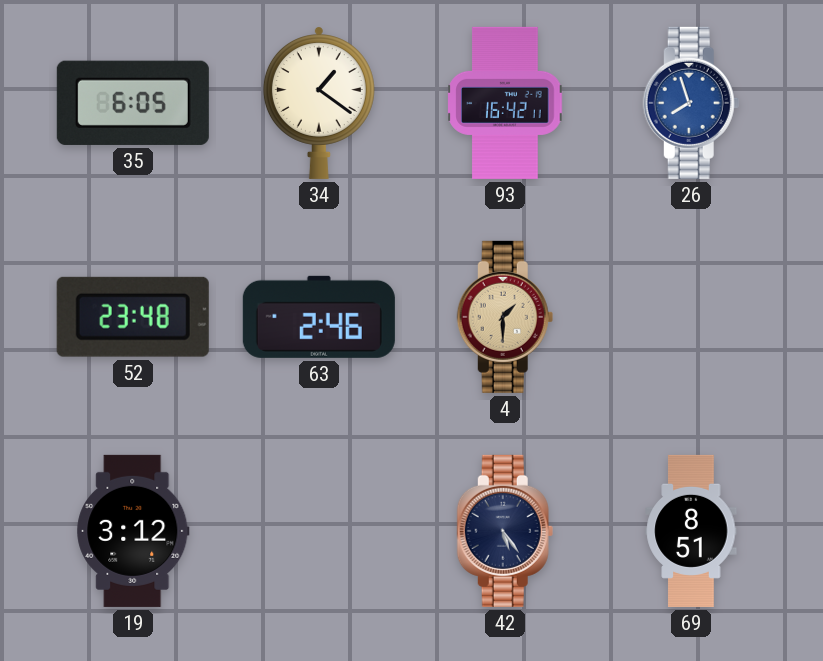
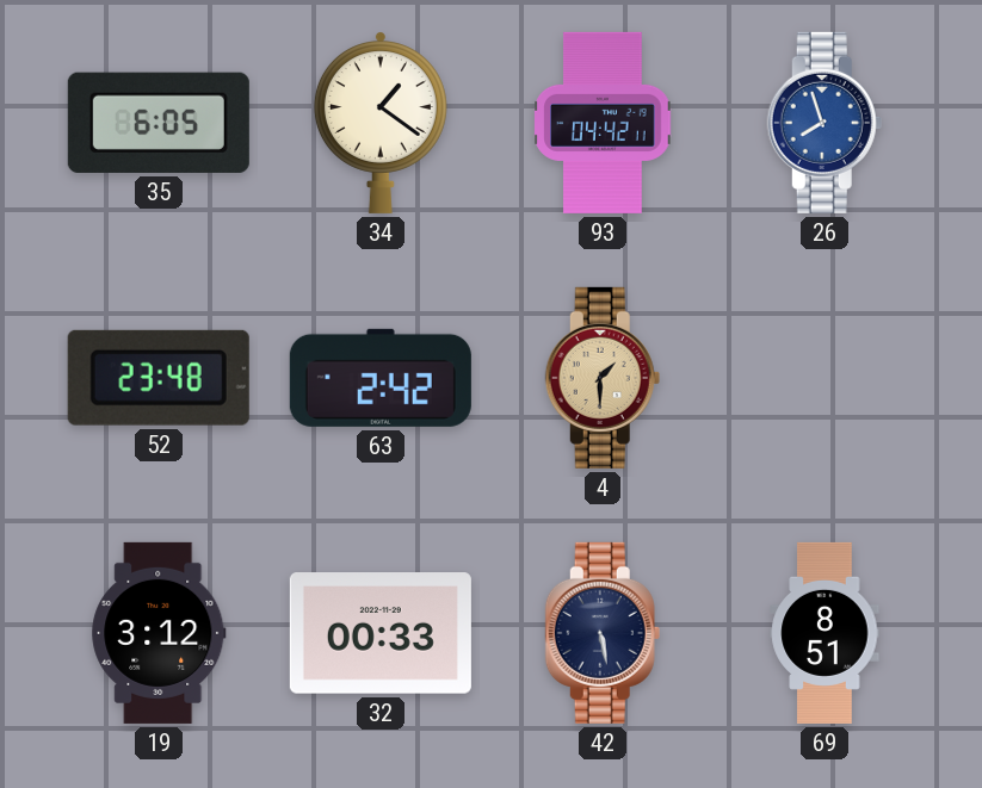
93: 16:42 -> 04:42
63: 2:46 -> 2:42
32: none -> 00:33
42: 5:24 -> 5:28
